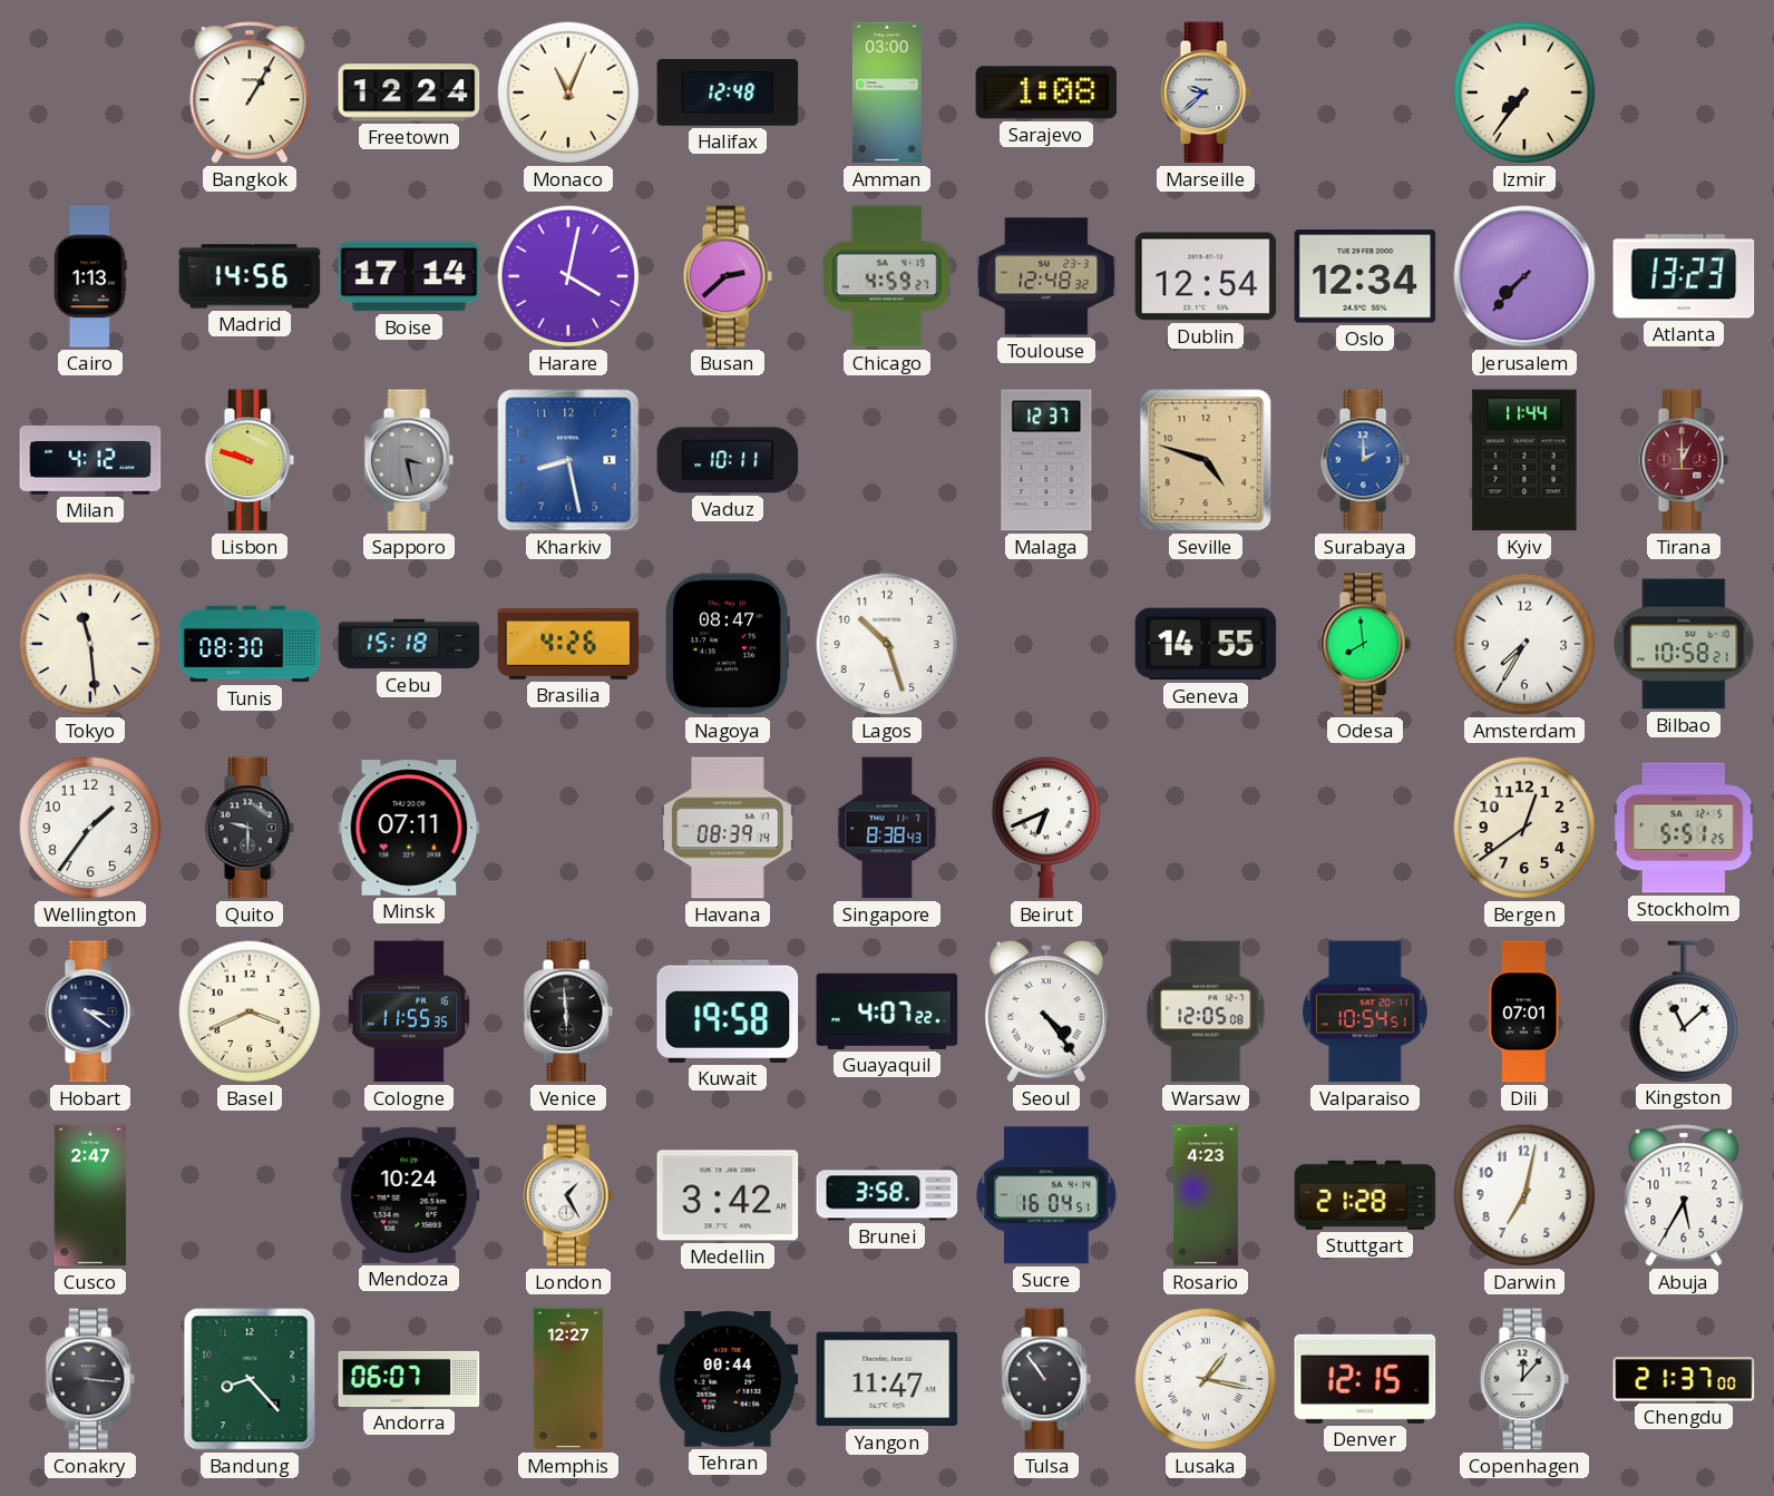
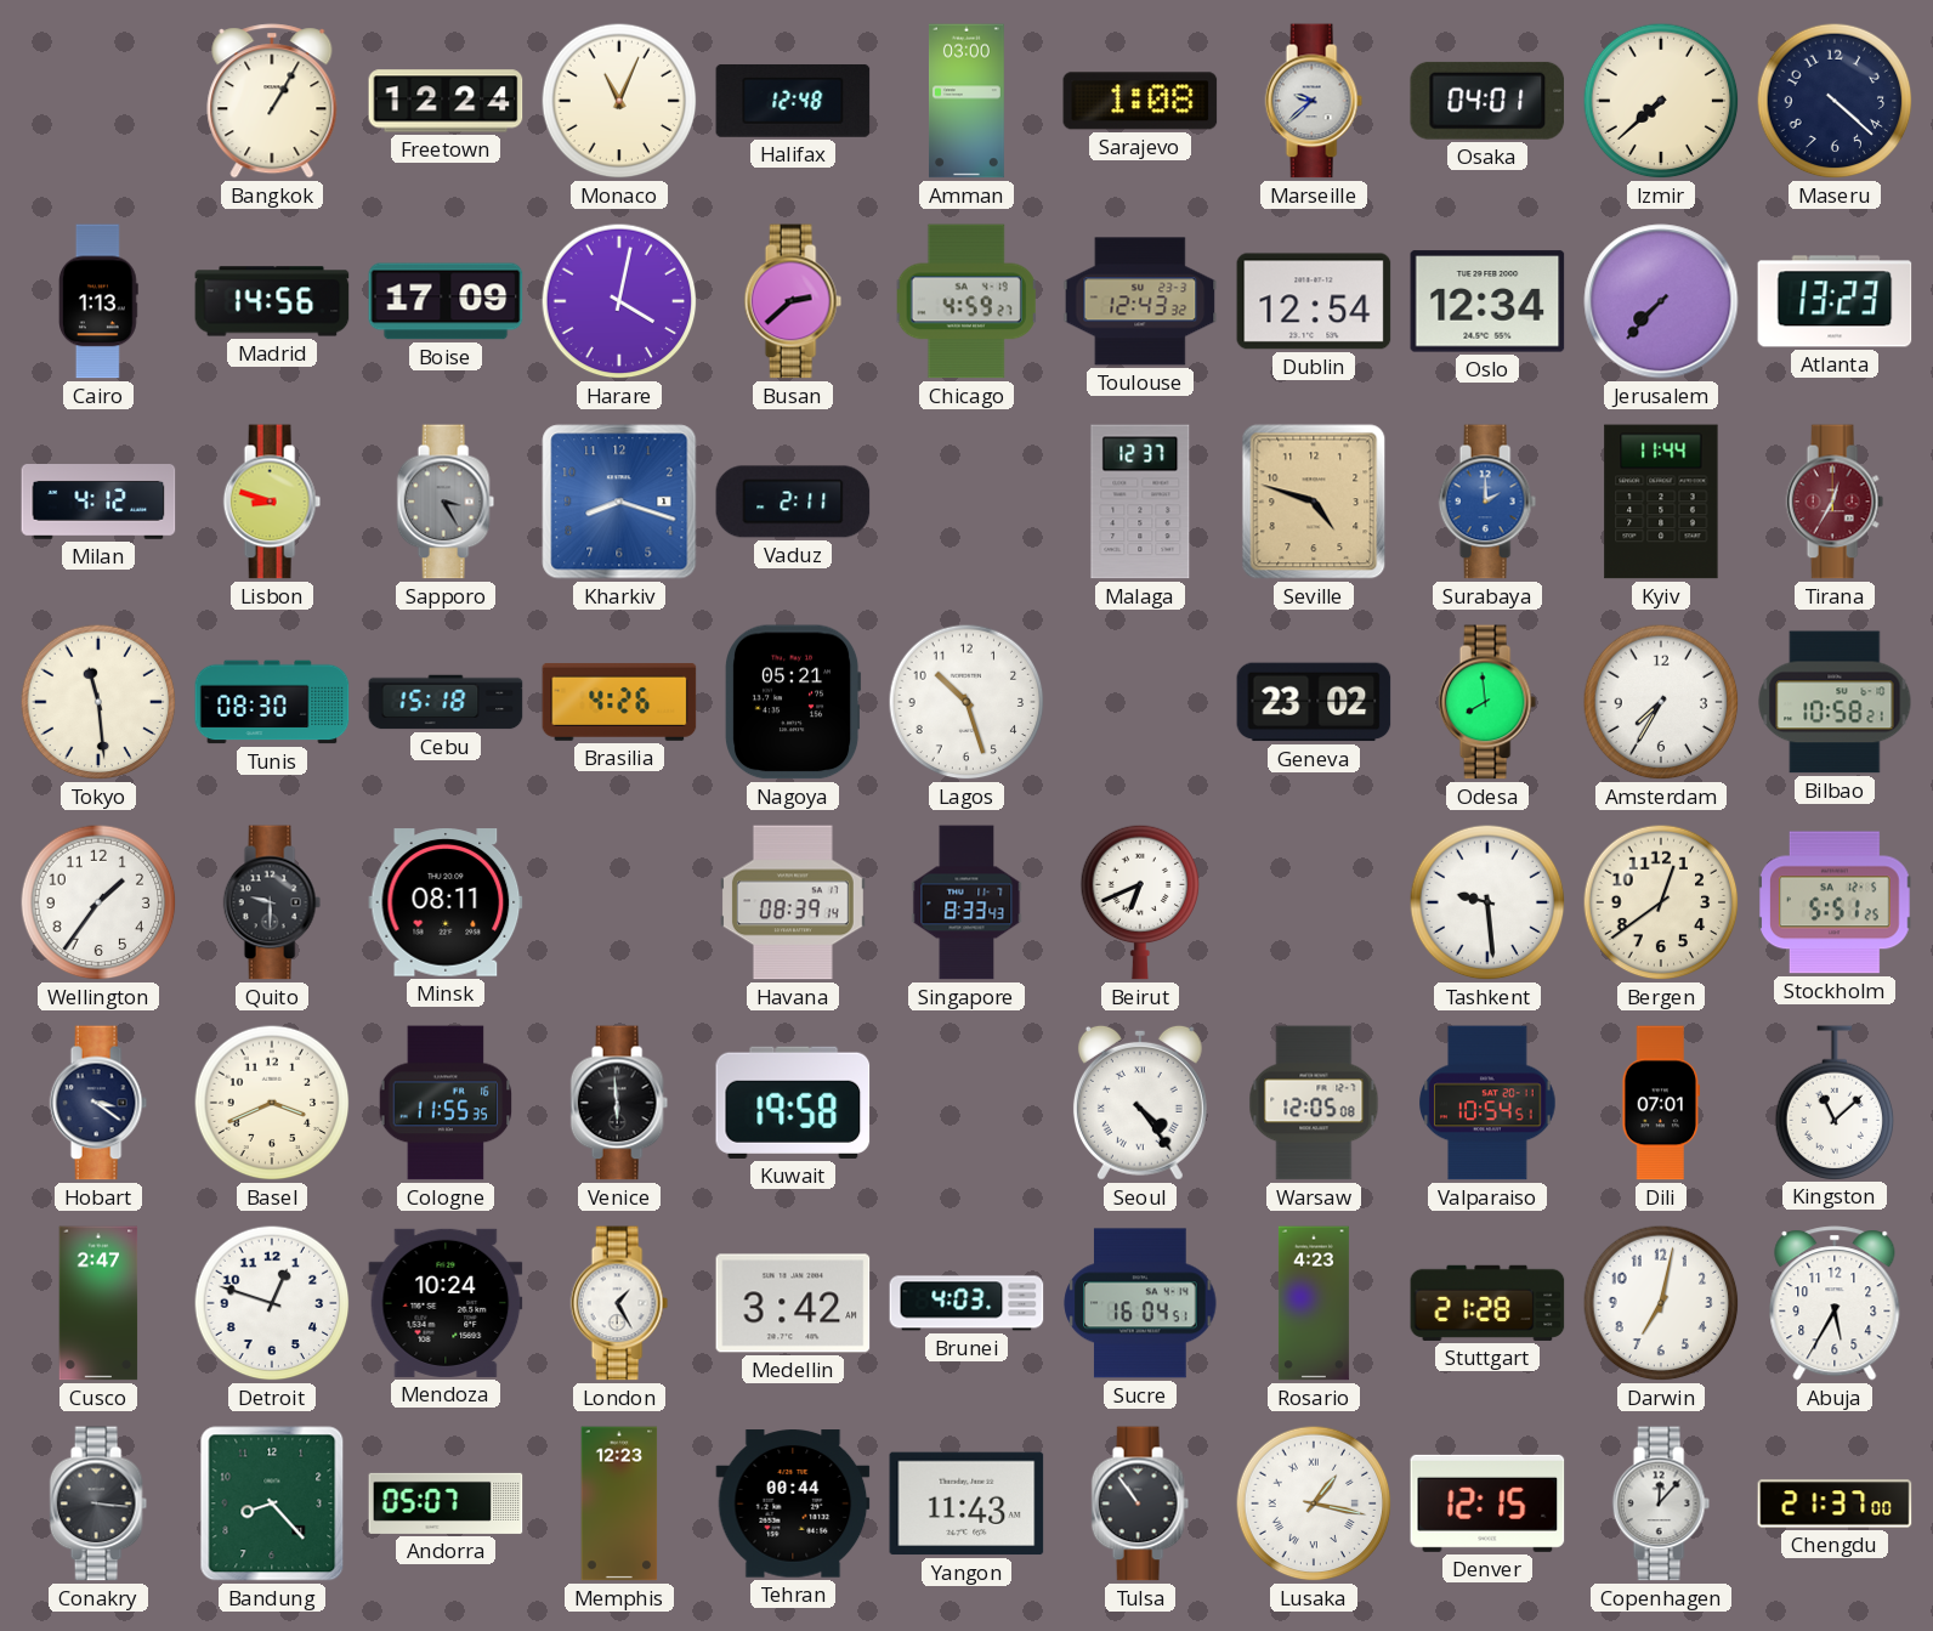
Osaka: none -> 04:01
Izmir: 7:36 -> 7:38
Maseru: none -> 4:22
Boise: 17:14 -> 17:09
Toulouse: 12:48 -> 12:43
Lisbon: 9:48 -> 8:48
Sapporo: 3:28 -> 3:25
Kharkiv: 8:28 -> 8:18
Vaduz: 10:11 -> 2:11
Tirana: 1:00 -> 12:35
Nagoya: 08:47 -> 05:21
Geneva: 14:55 -> 23:02
Minsk: 07:11 -> 08:11
Singapore: 8:38 -> 8:33
Tashkent: none -> 9:29
Guayaquil: 4:07 -> none
Detroit: none -> 12:48
Brunei: 3:58 -> 4:03
Andorra: 06:07 -> 05:07
Memphis: 12:27 -> 12:23
Yangon: 11:47 -> 11:43
